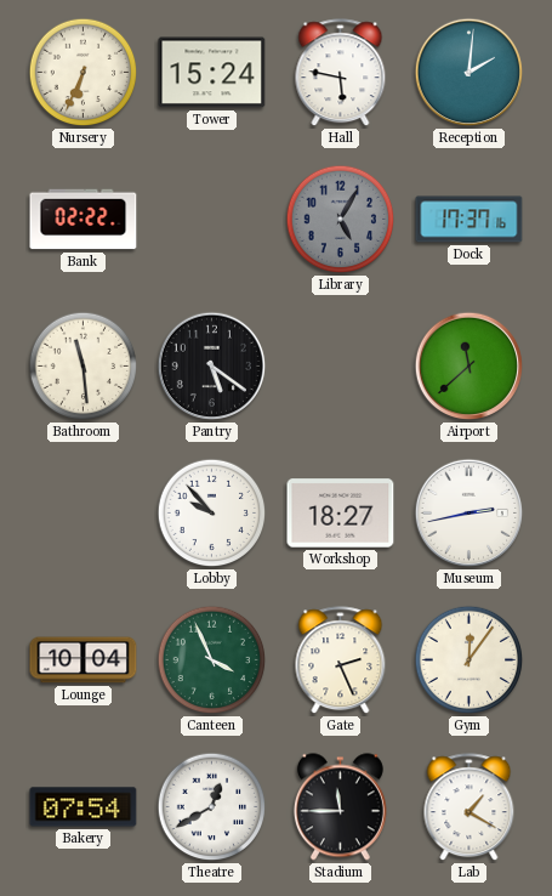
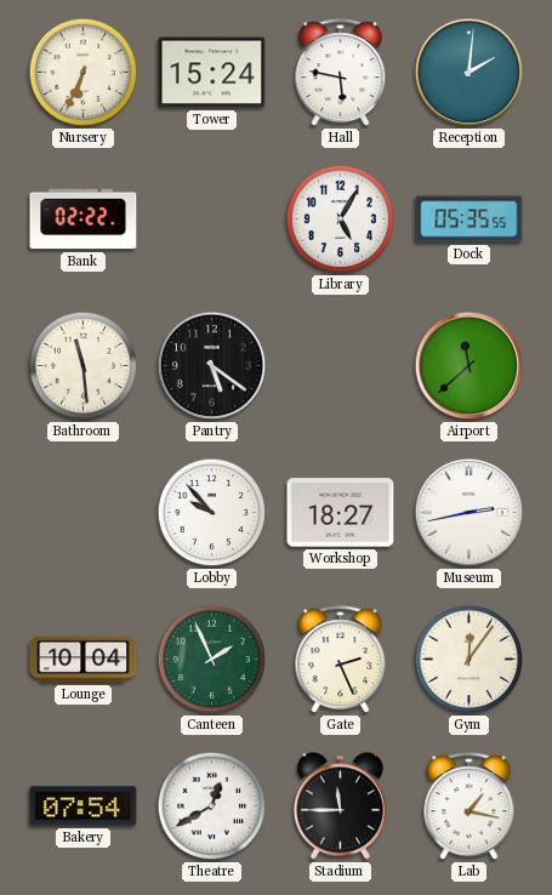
Library dial: grey -> white
Dock: 17:37 -> 05:35
Canteen: 3:56 -> 1:56
Lab: 1:20 -> 1:17
